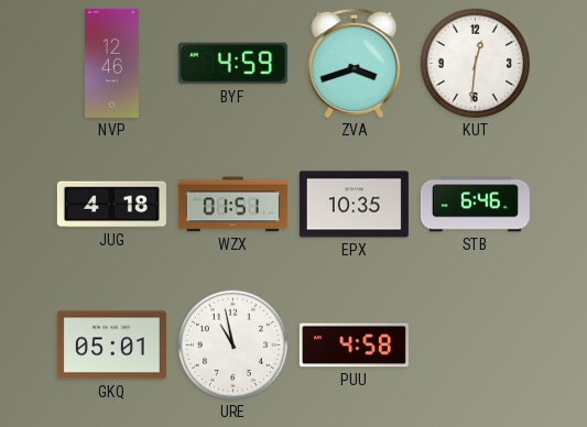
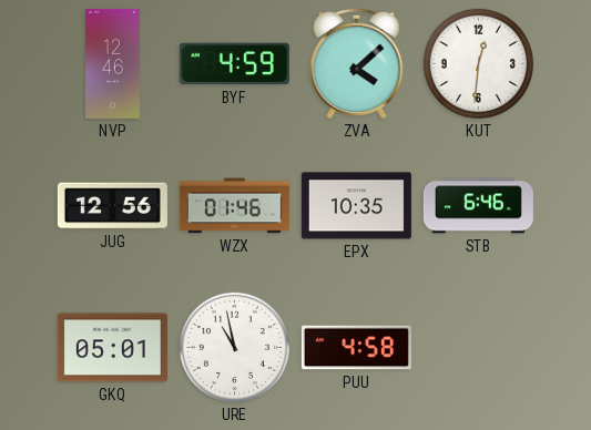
ZVA: 3:42 -> 4:08
JUG: 4:18 -> 12:56
WZX: 01:51 -> 01:46
